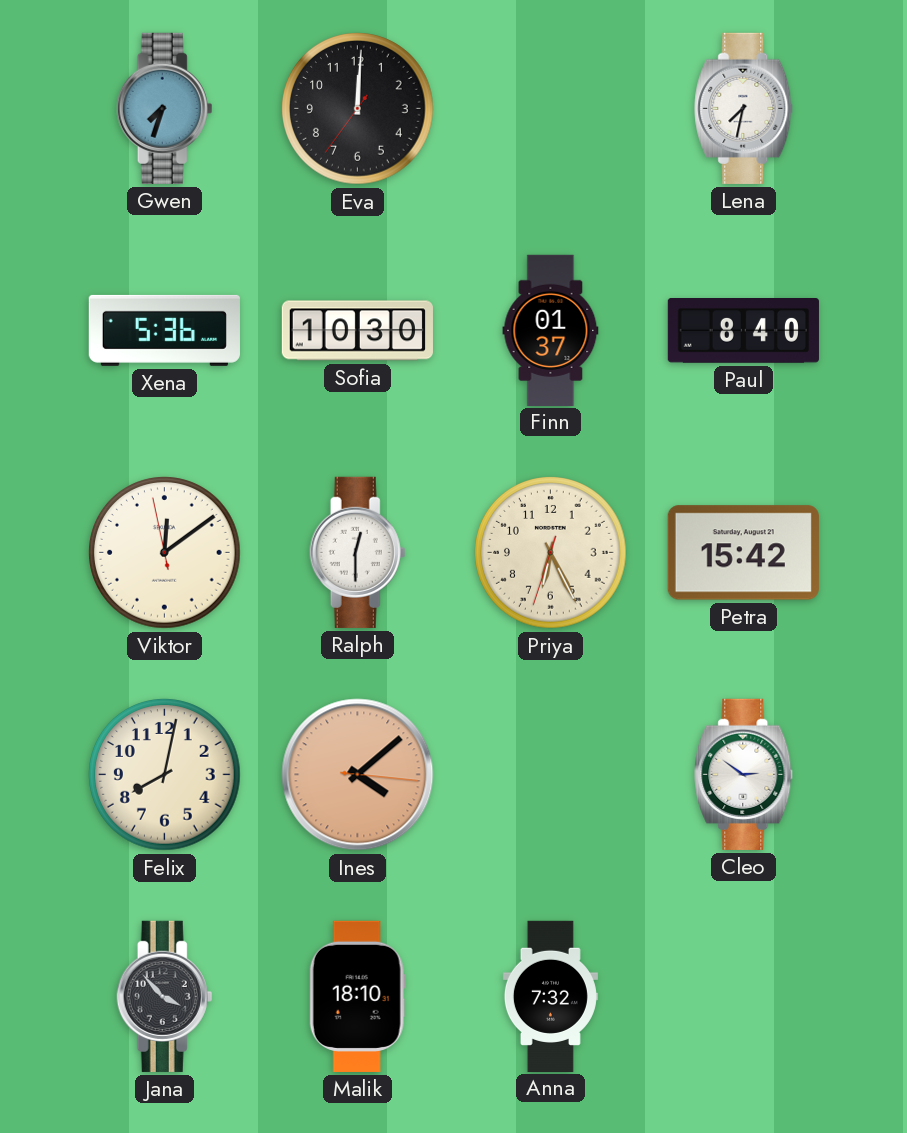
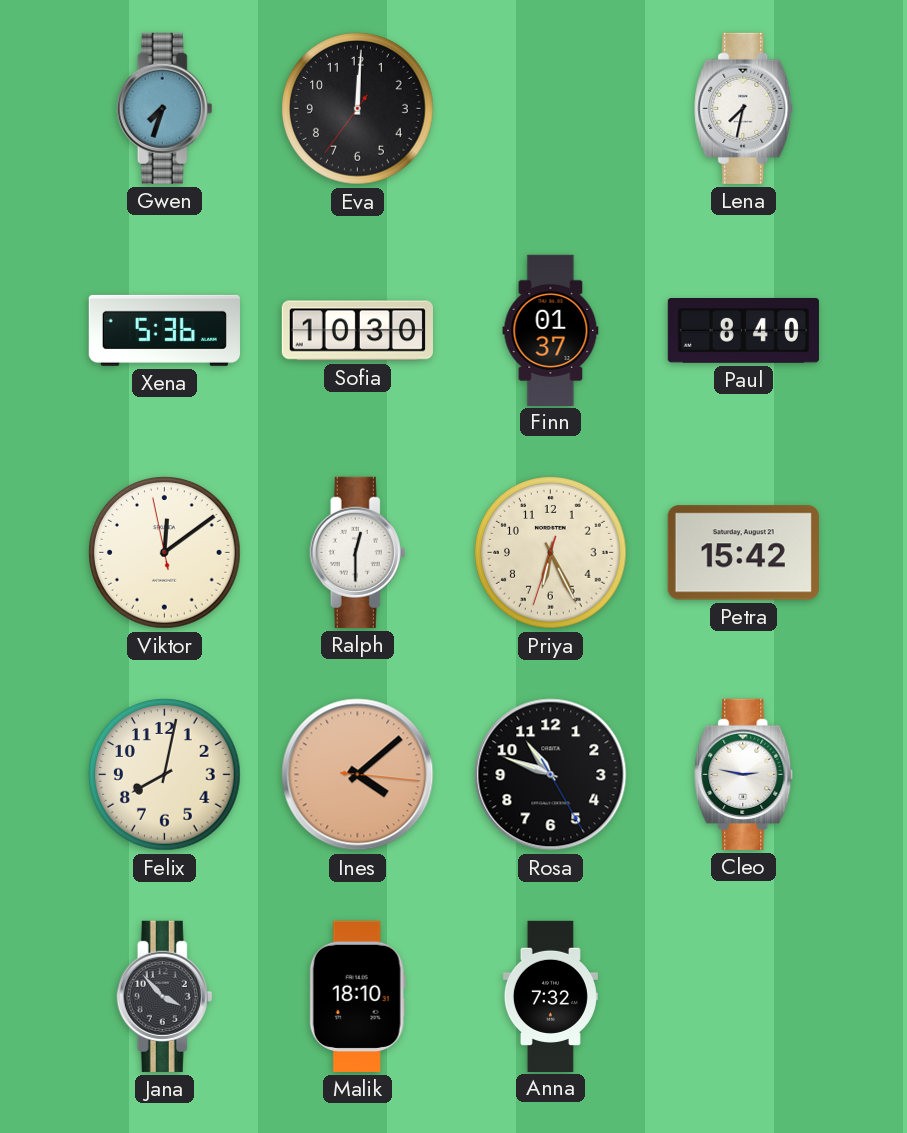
Rosa: none -> 10:48
Cleo: 2:51 -> 2:47
